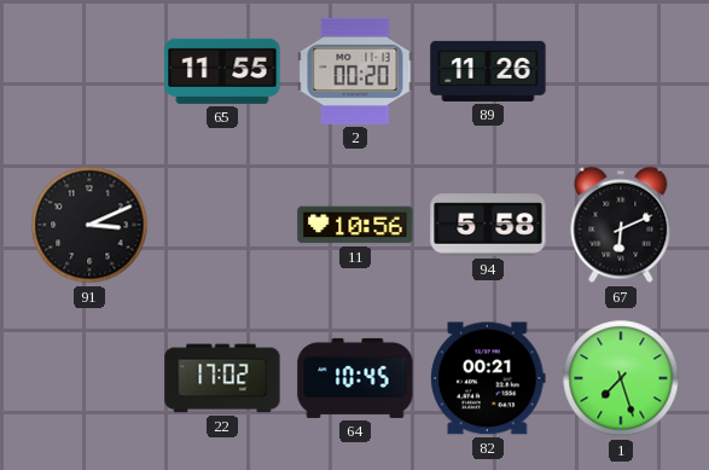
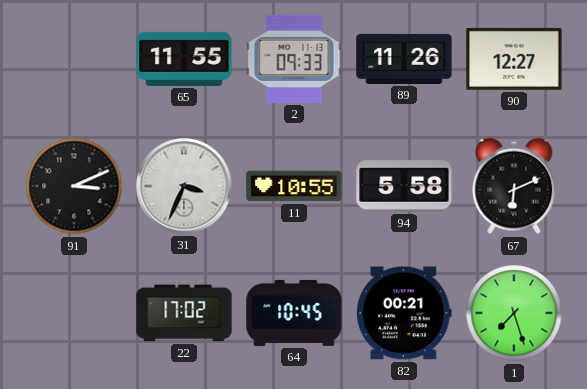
2: 00:20 -> 09:33
90: none -> 12:27
31: none -> 3:34
11: 10:56 -> 10:55
